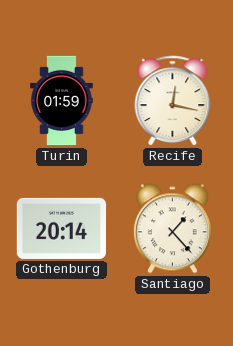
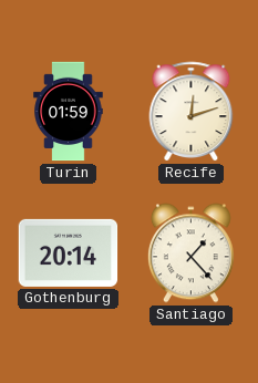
Recife: 12:17 -> 12:12
